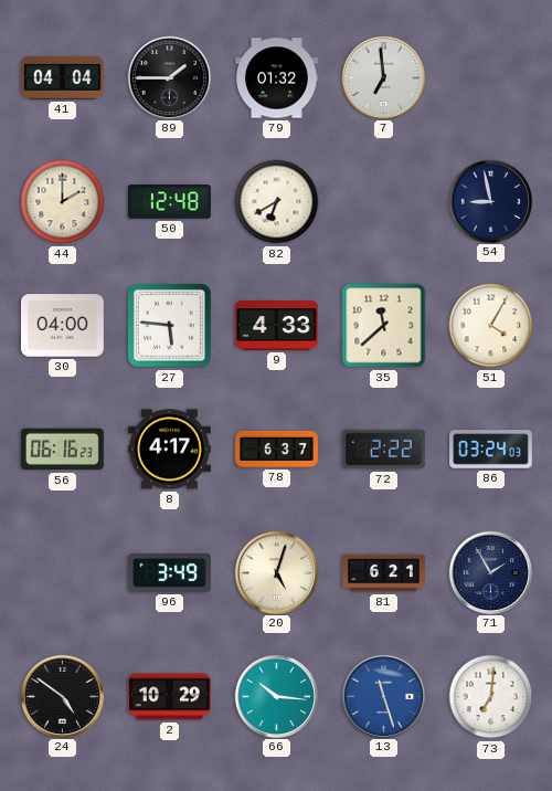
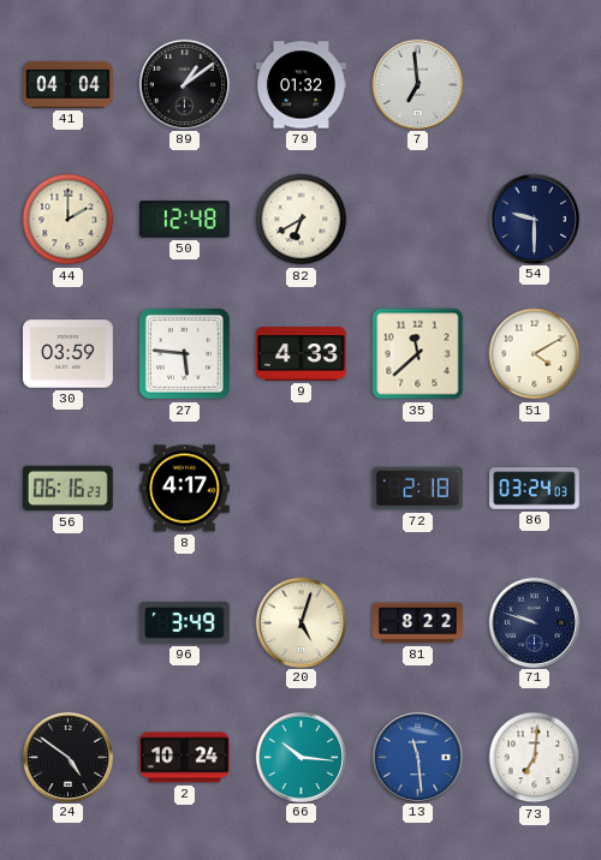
89: 1:45 -> 1:09
54: 8:58 -> 9:30
30: 04:00 -> 03:59
51: 4:05 -> 4:10
78: 6:37 -> none
72: 2:22 -> 2:18
81: 6:21 -> 8:22
71: 1:55 -> 9:48
2: 10:29 -> 10:24
13: 11:27 -> 11:29
